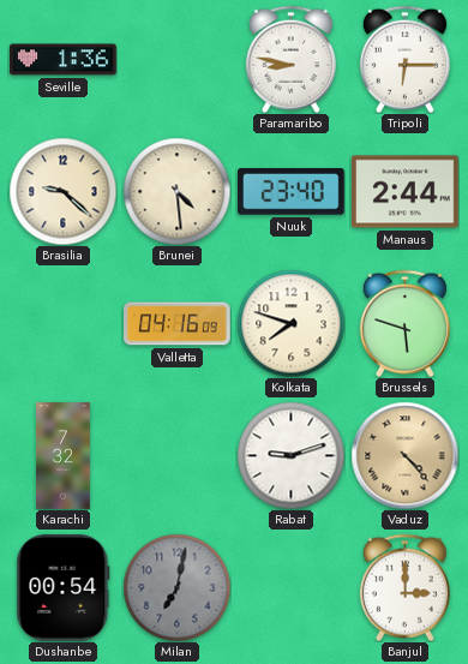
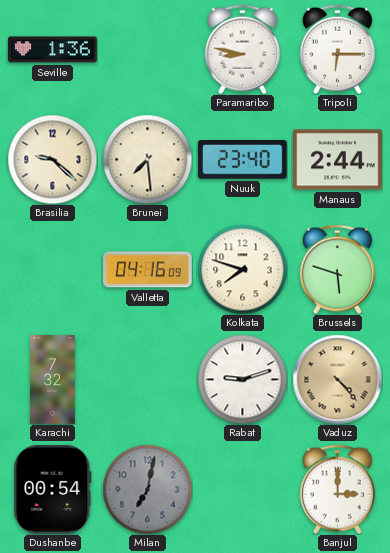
Brunei: 4:29 -> 7:29
